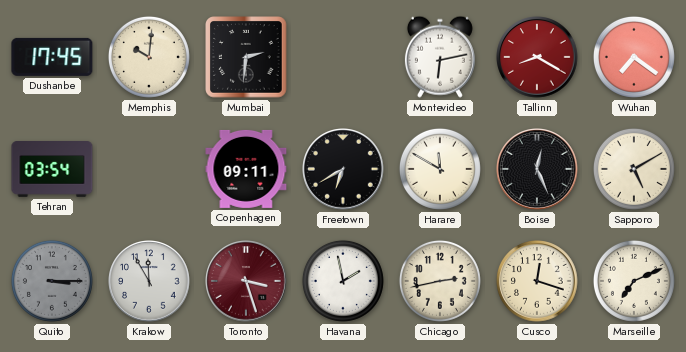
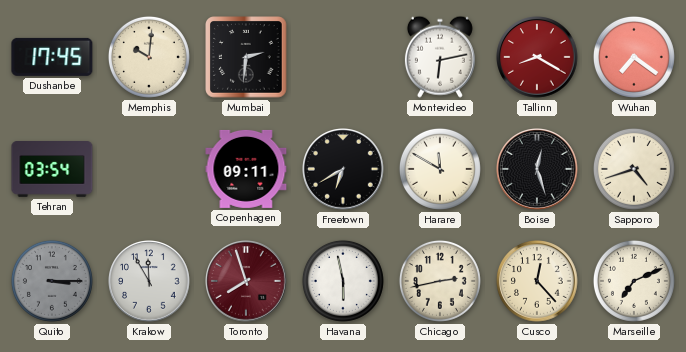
Boise: 12:26 -> 12:27
Sapporo: 5:10 -> 4:42
Toronto: 3:27 -> 7:57
Havana: 1:58 -> 5:58
Cusco: 12:18 -> 12:23
